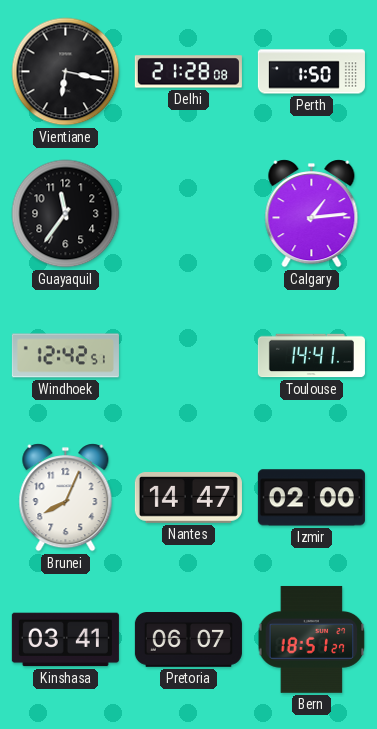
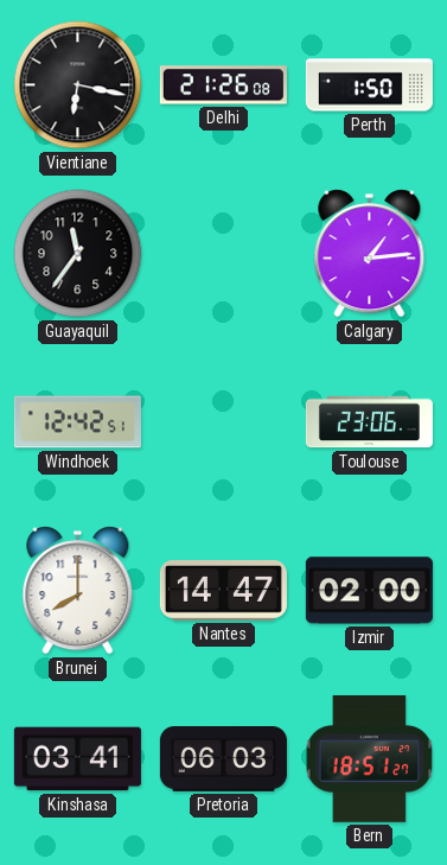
Delhi: 21:28 -> 21:26
Toulouse: 14:41 -> 23:06
Brunei: 8:04 -> 8:00
Pretoria: 06:07 -> 06:03
